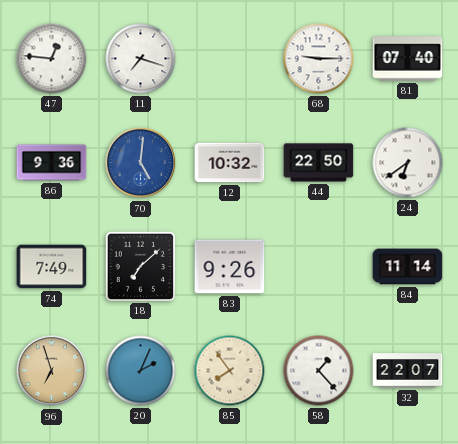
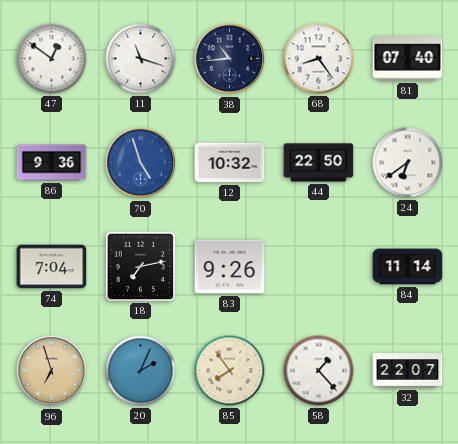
47: 12:46 -> 12:51
11: 7:18 -> 11:18
38: none -> 10:44
68: 9:15 -> 8:24
70: 5:01 -> 4:57
74: 7:49 -> 7:04
18: 7:08 -> 7:13
